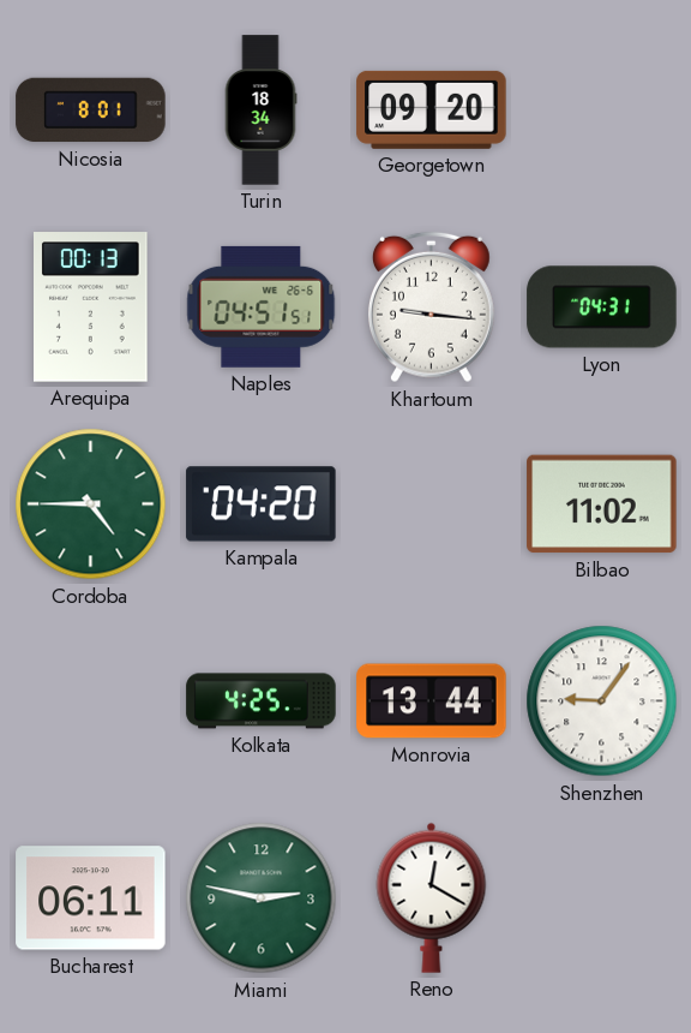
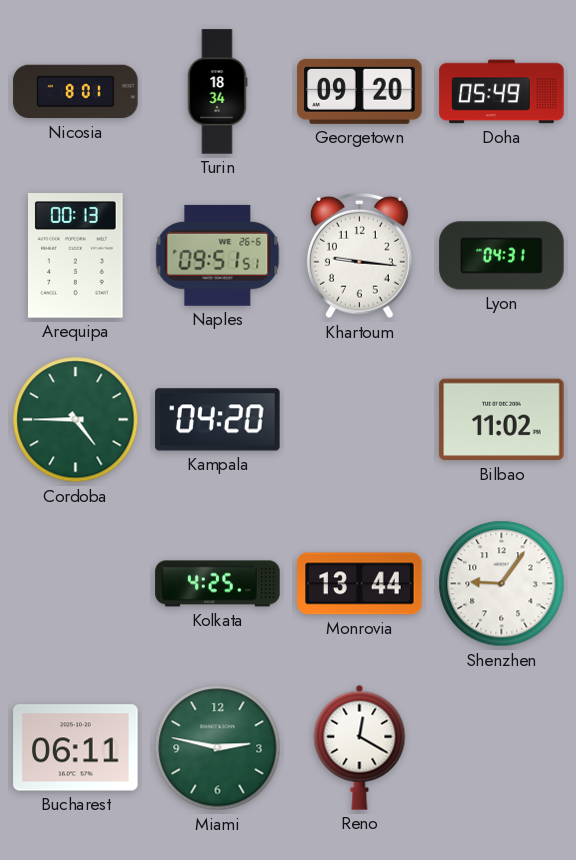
Doha: none -> 05:49
Naples: 04:51 -> 09:51
